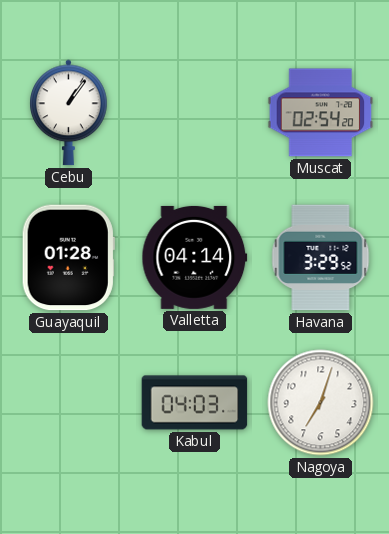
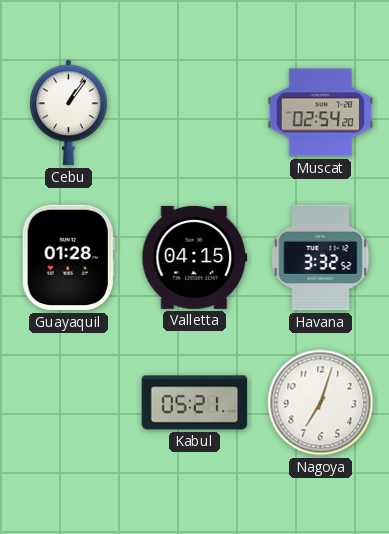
Valletta: 04:14 -> 04:15
Havana: 3:29 -> 3:32
Kabul: 04:03 -> 05:21
